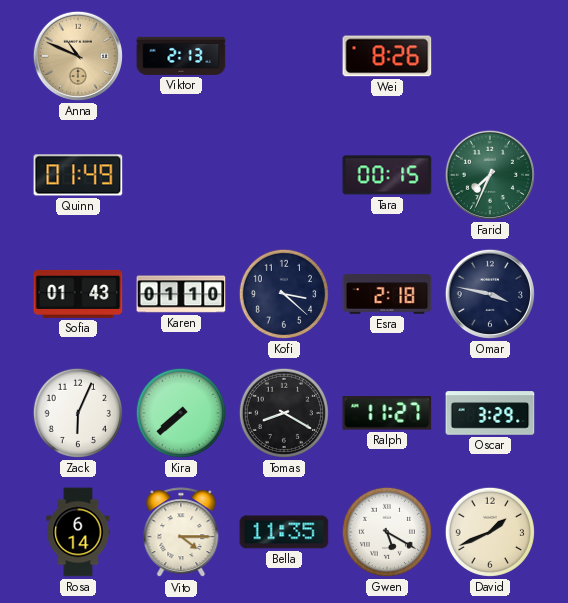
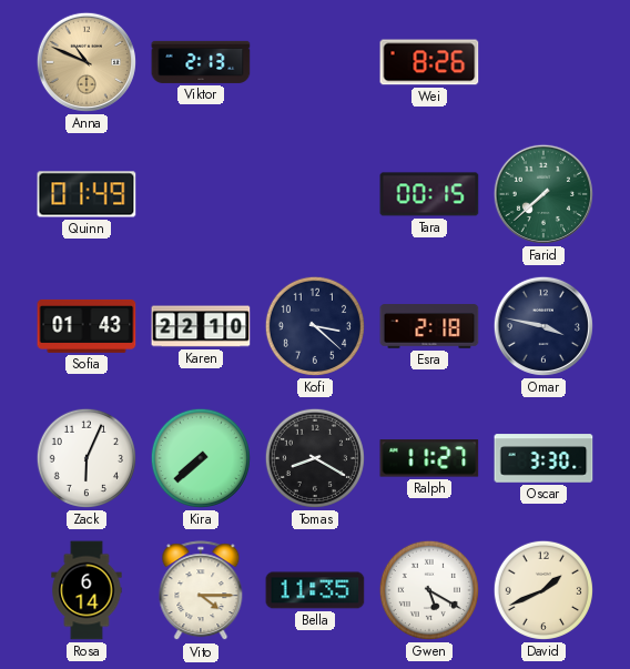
Farid: 7:34 -> 7:38
Karen: 01:10 -> 22:10
Oscar: 3:29 -> 3:30
